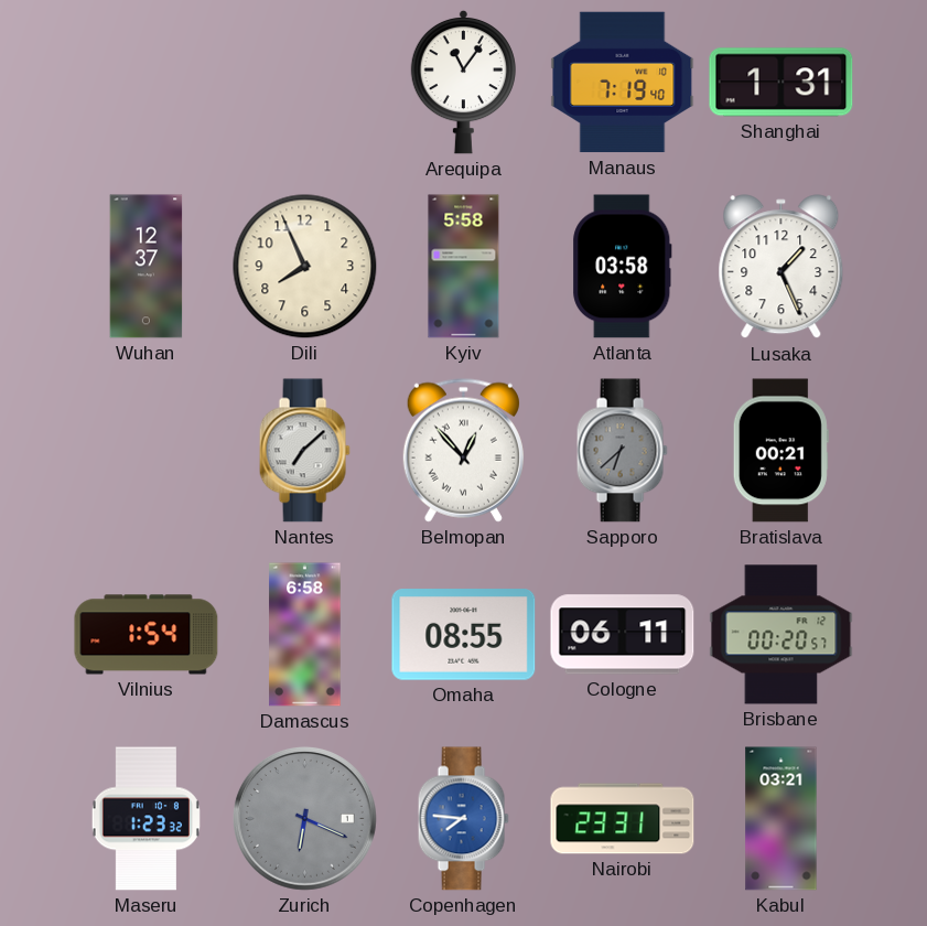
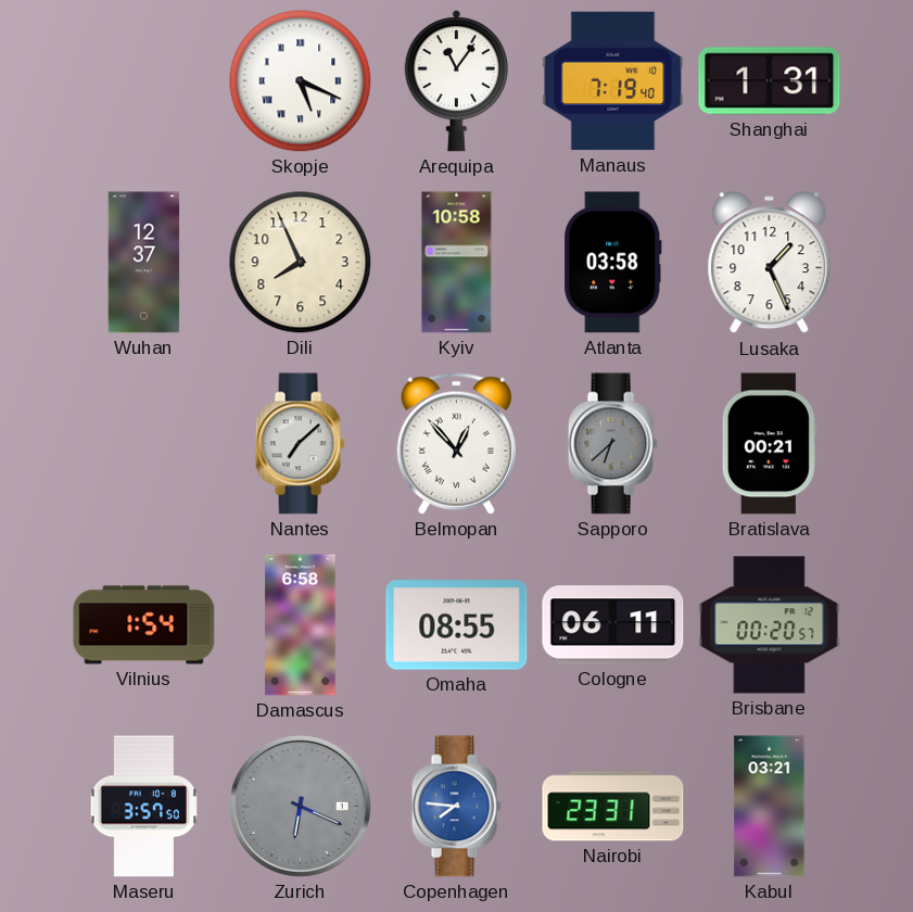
Skopje: none -> 5:19
Kyiv: 5:58 -> 10:58
Maseru: 1:23 -> 3:57
